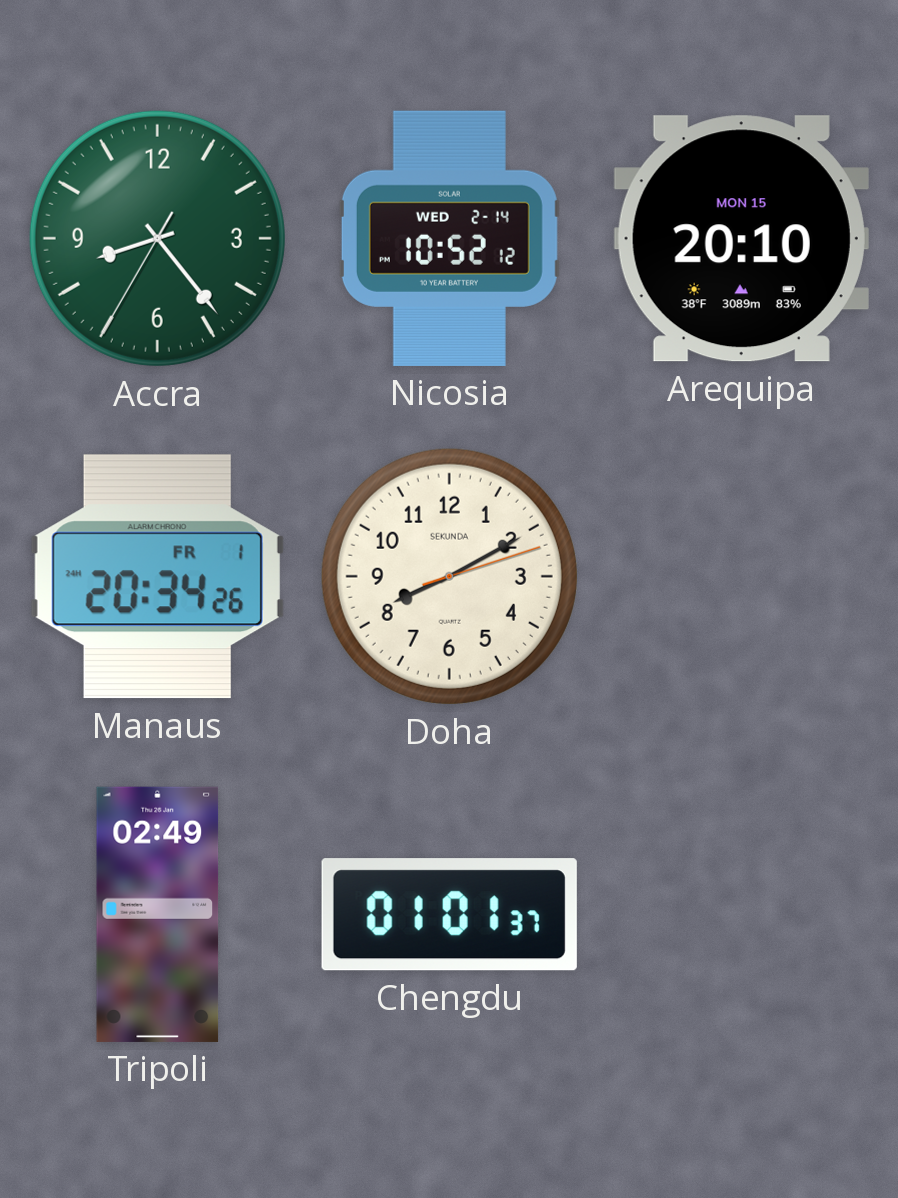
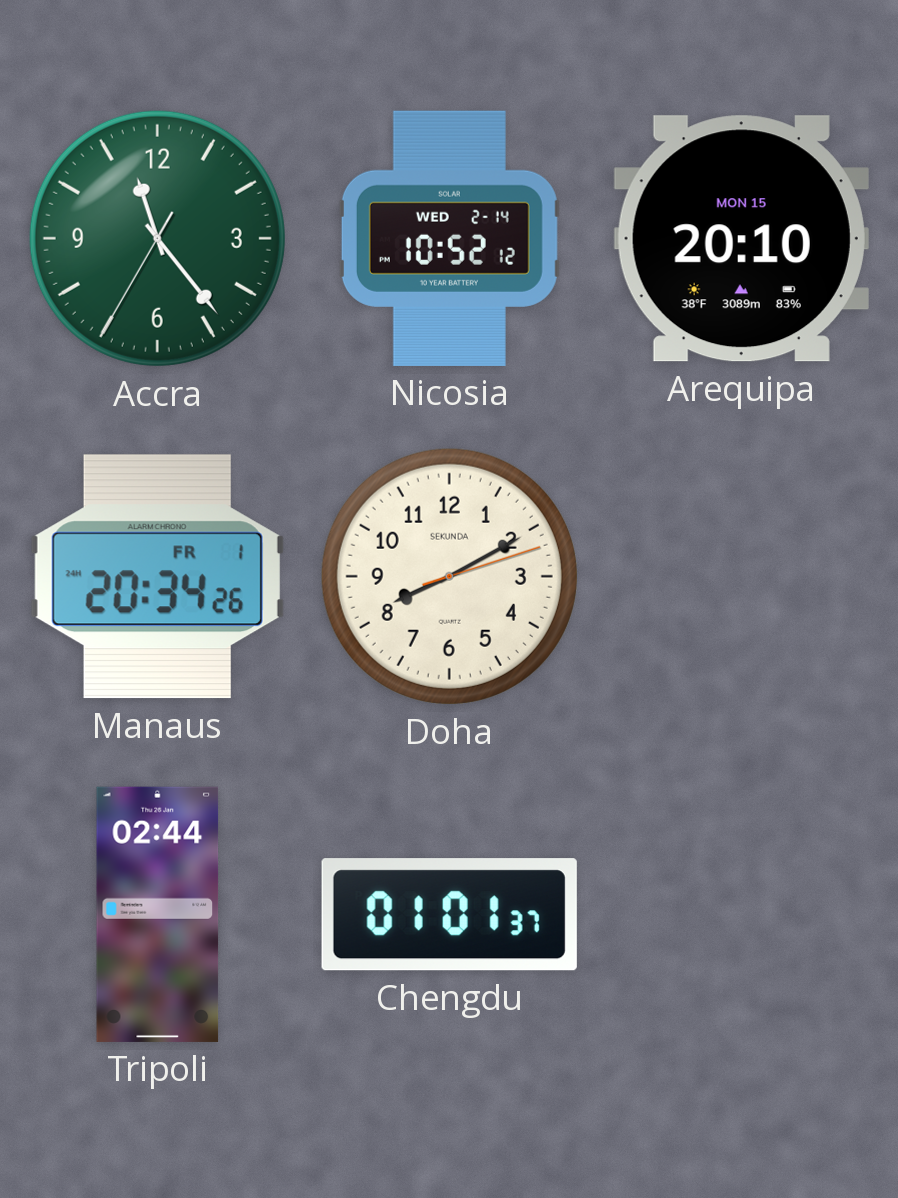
Accra: 8:23 -> 11:23
Tripoli: 02:49 -> 02:44
